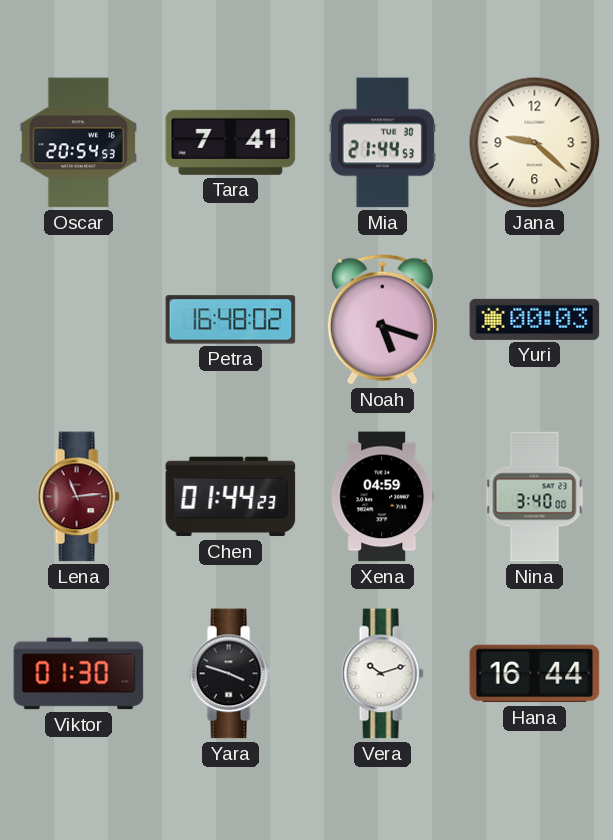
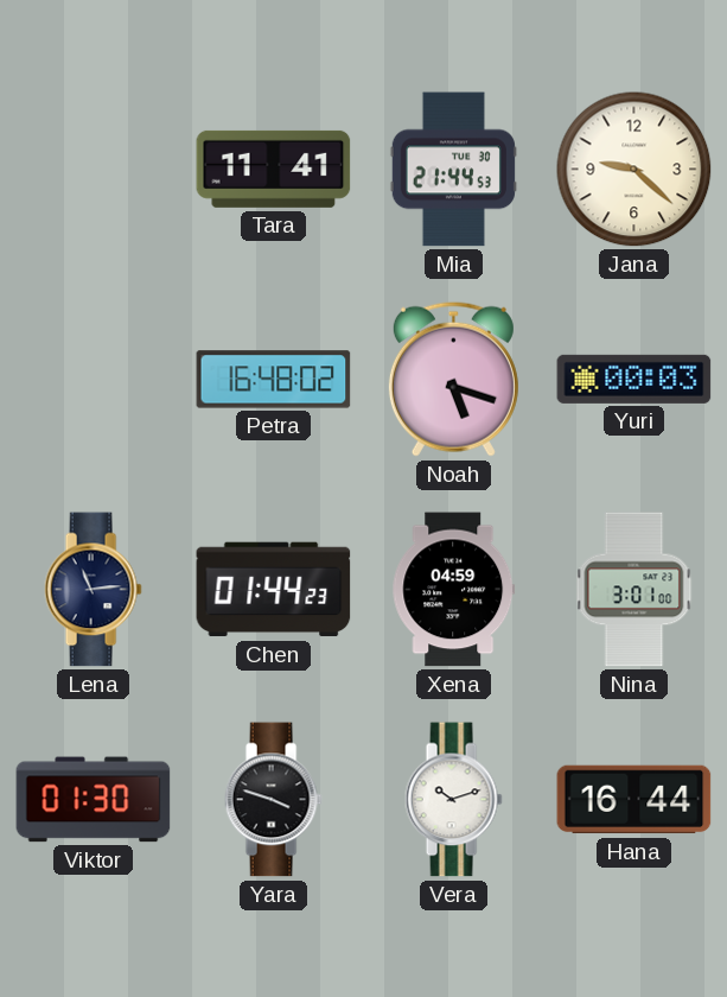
Oscar: 20:54 -> none
Tara: 7:41 -> 11:41
Lena dial: burgundy -> navy
Nina: 3:40 -> 3:01
